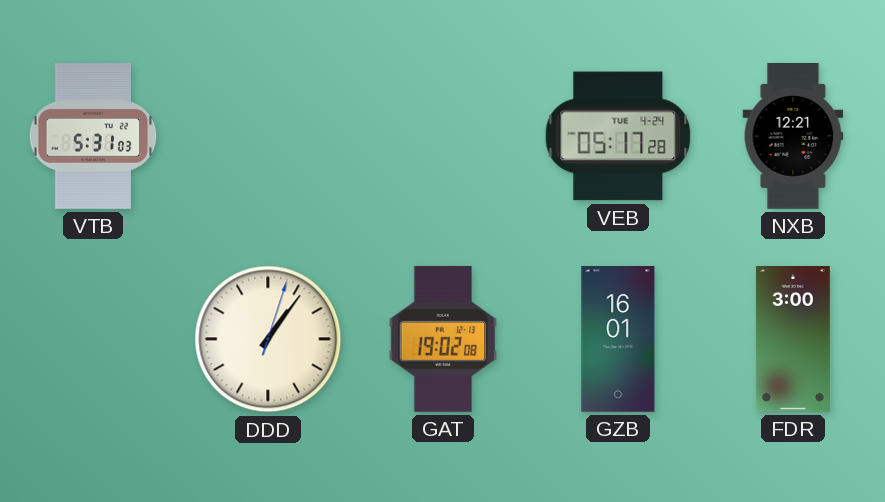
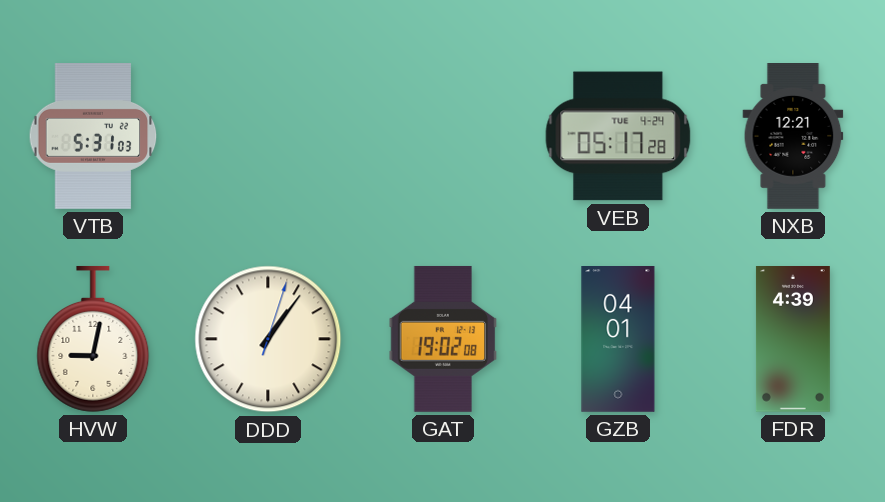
HVW: none -> 9:02
GZB: 16:01 -> 04:01
FDR: 3:00 -> 4:39
